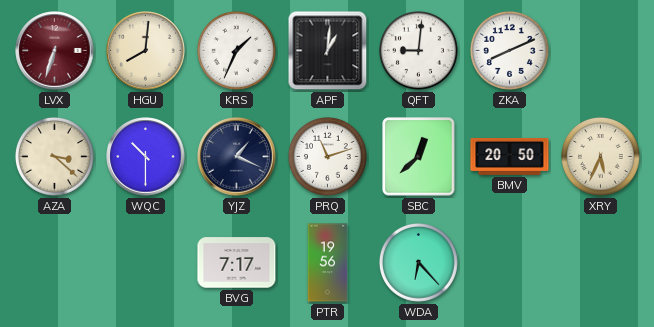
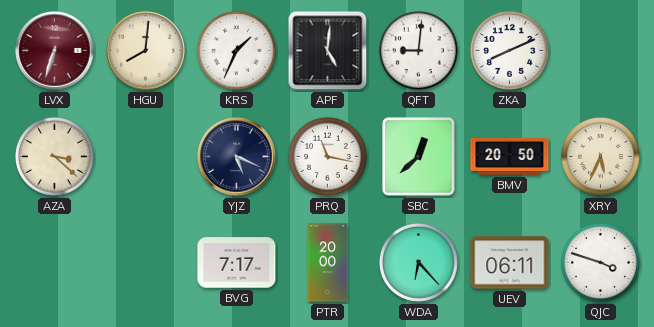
APF: 1:01 -> 5:01
WQC: 10:30 -> none
YJZ: 1:19 -> 5:19
PRQ: 11:12 -> 11:17
PTR: 19:56 -> 20:00
UEV: none -> 06:11
QJC: none -> 3:48
